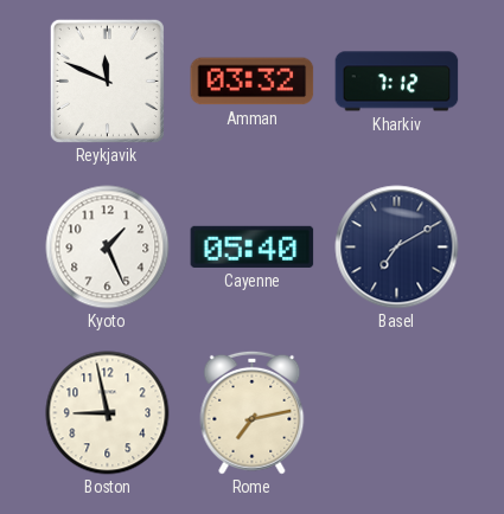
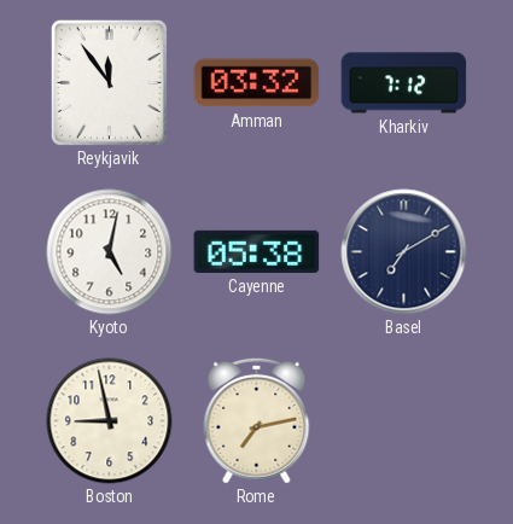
Reykjavik: 11:49 -> 11:54
Kyoto: 1:26 -> 5:02
Cayenne: 05:40 -> 05:38
